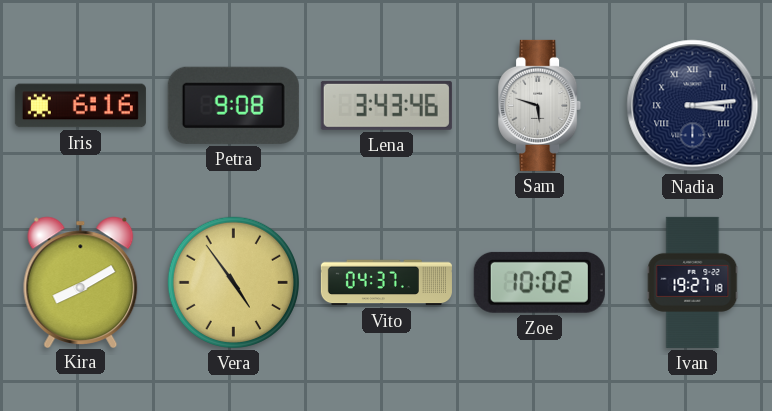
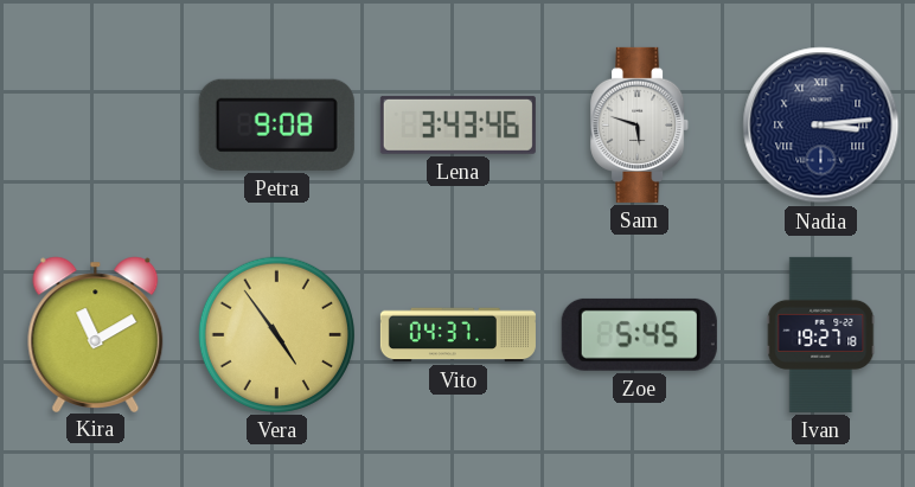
Iris: 6:16 -> none
Kira: 8:10 -> 11:10
Zoe: 10:02 -> 5:45
